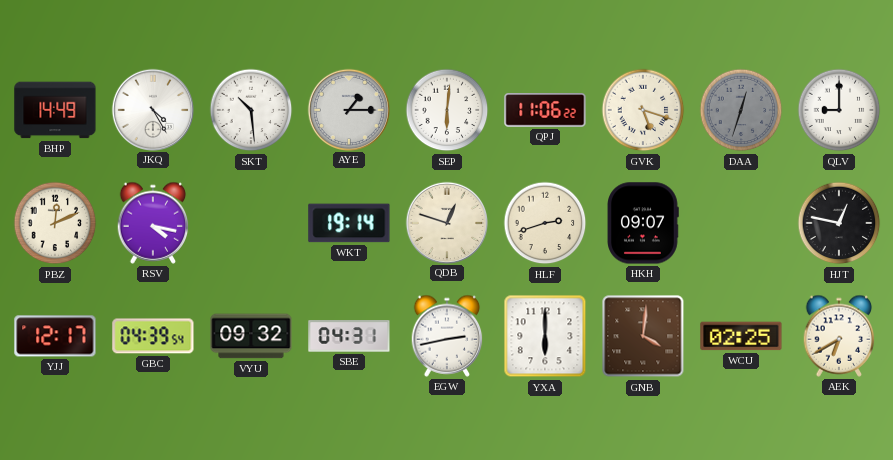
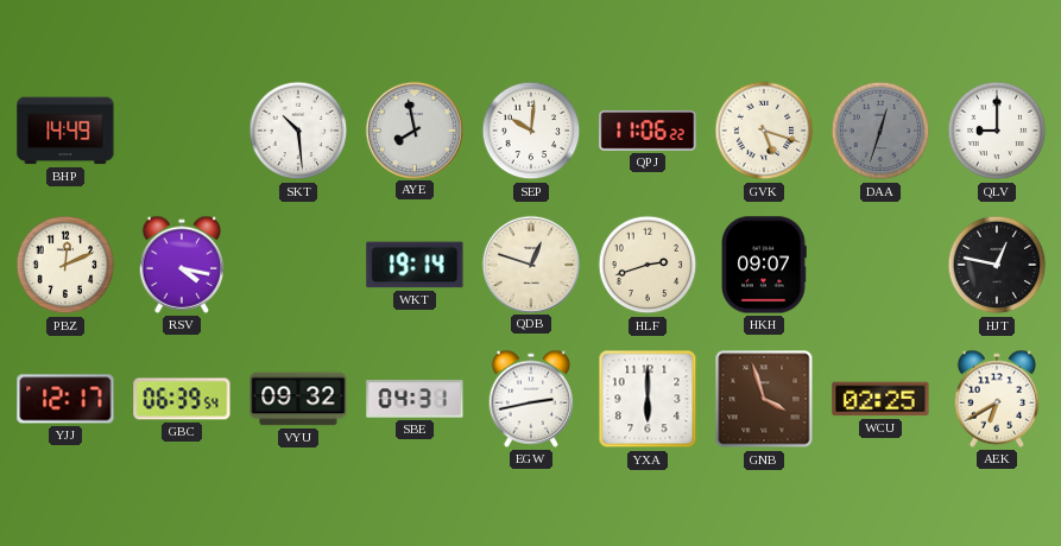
JKQ: 4:25 -> none
AYE: 1:15 -> 7:58
SEP: 6:01 -> 10:01
GBC: 04:39 -> 06:39
GNB: 4:01 -> 3:57
